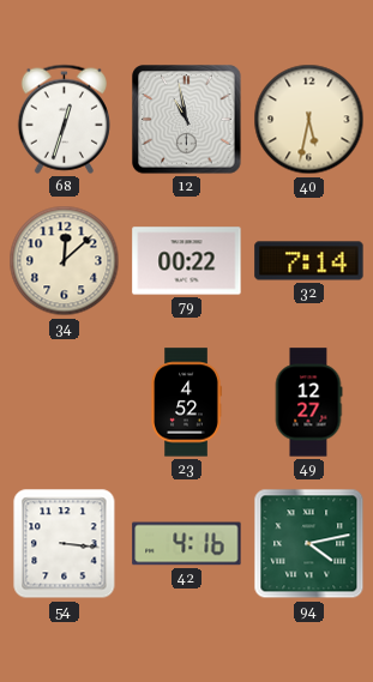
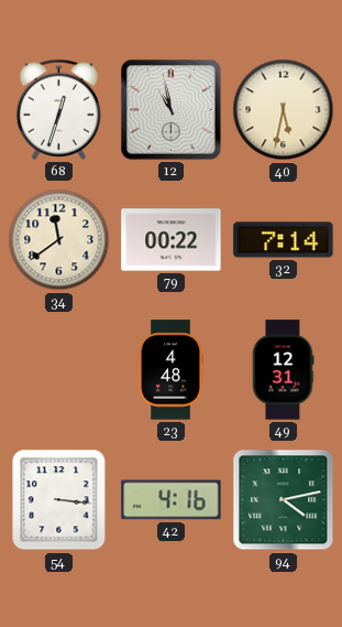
34: 12:08 -> 11:39
23: 4:52 -> 4:48
49: 12:27 -> 12:31
